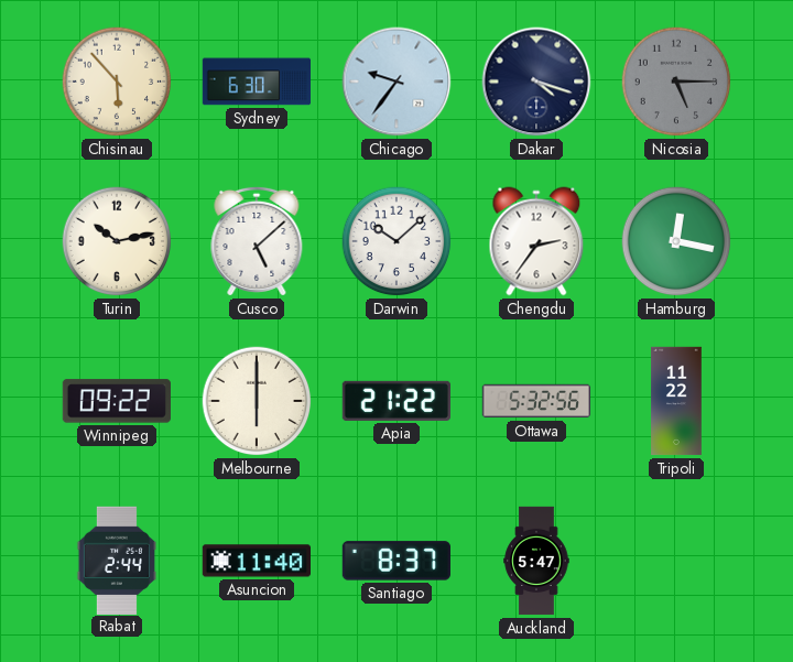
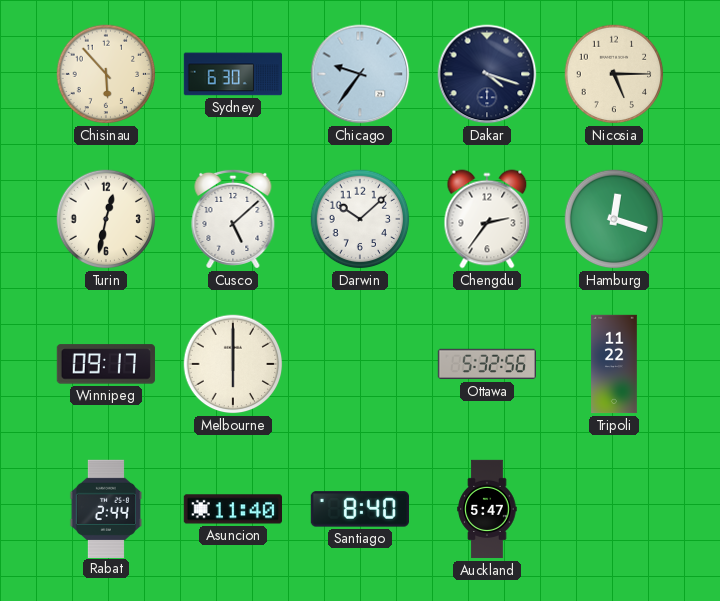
Nicosia dial: grey -> cream
Turin: 10:13 -> 12:32
Hamburg: 12:17 -> 12:18
Winnipeg: 09:22 -> 09:17
Apia: 21:22 -> none
Santiago: 8:37 -> 8:40
